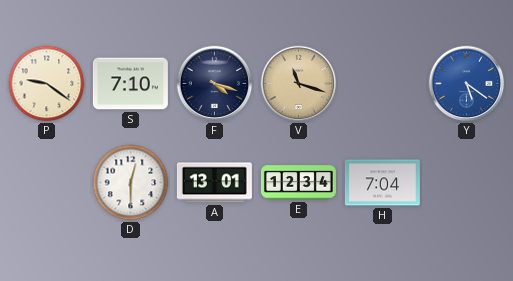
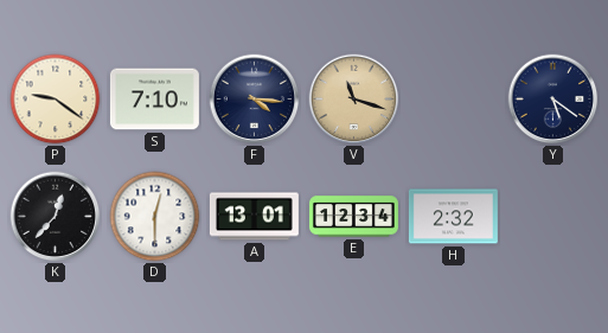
F: 4:18 -> 4:16
Y dial: blue -> navy
K: none -> 12:37
H: 7:04 -> 2:32
